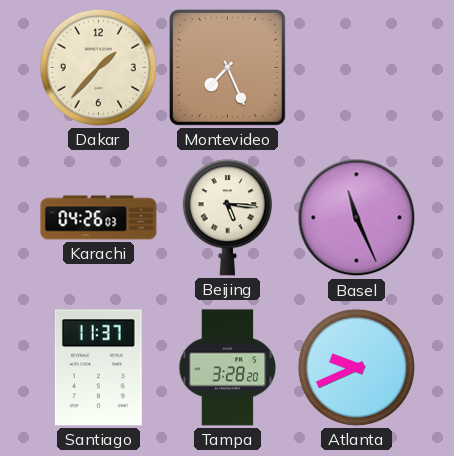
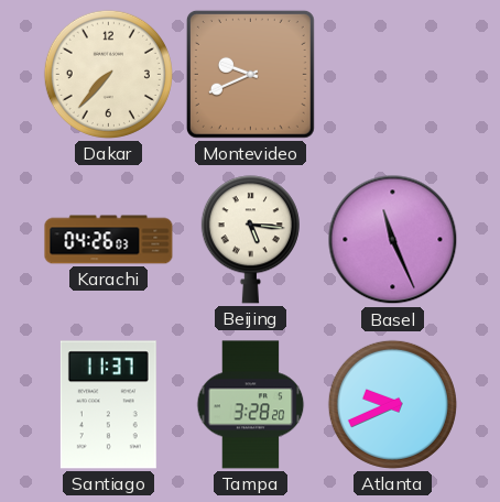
Dakar: 1:37 -> 7:37
Montevideo: 7:26 -> 9:41
